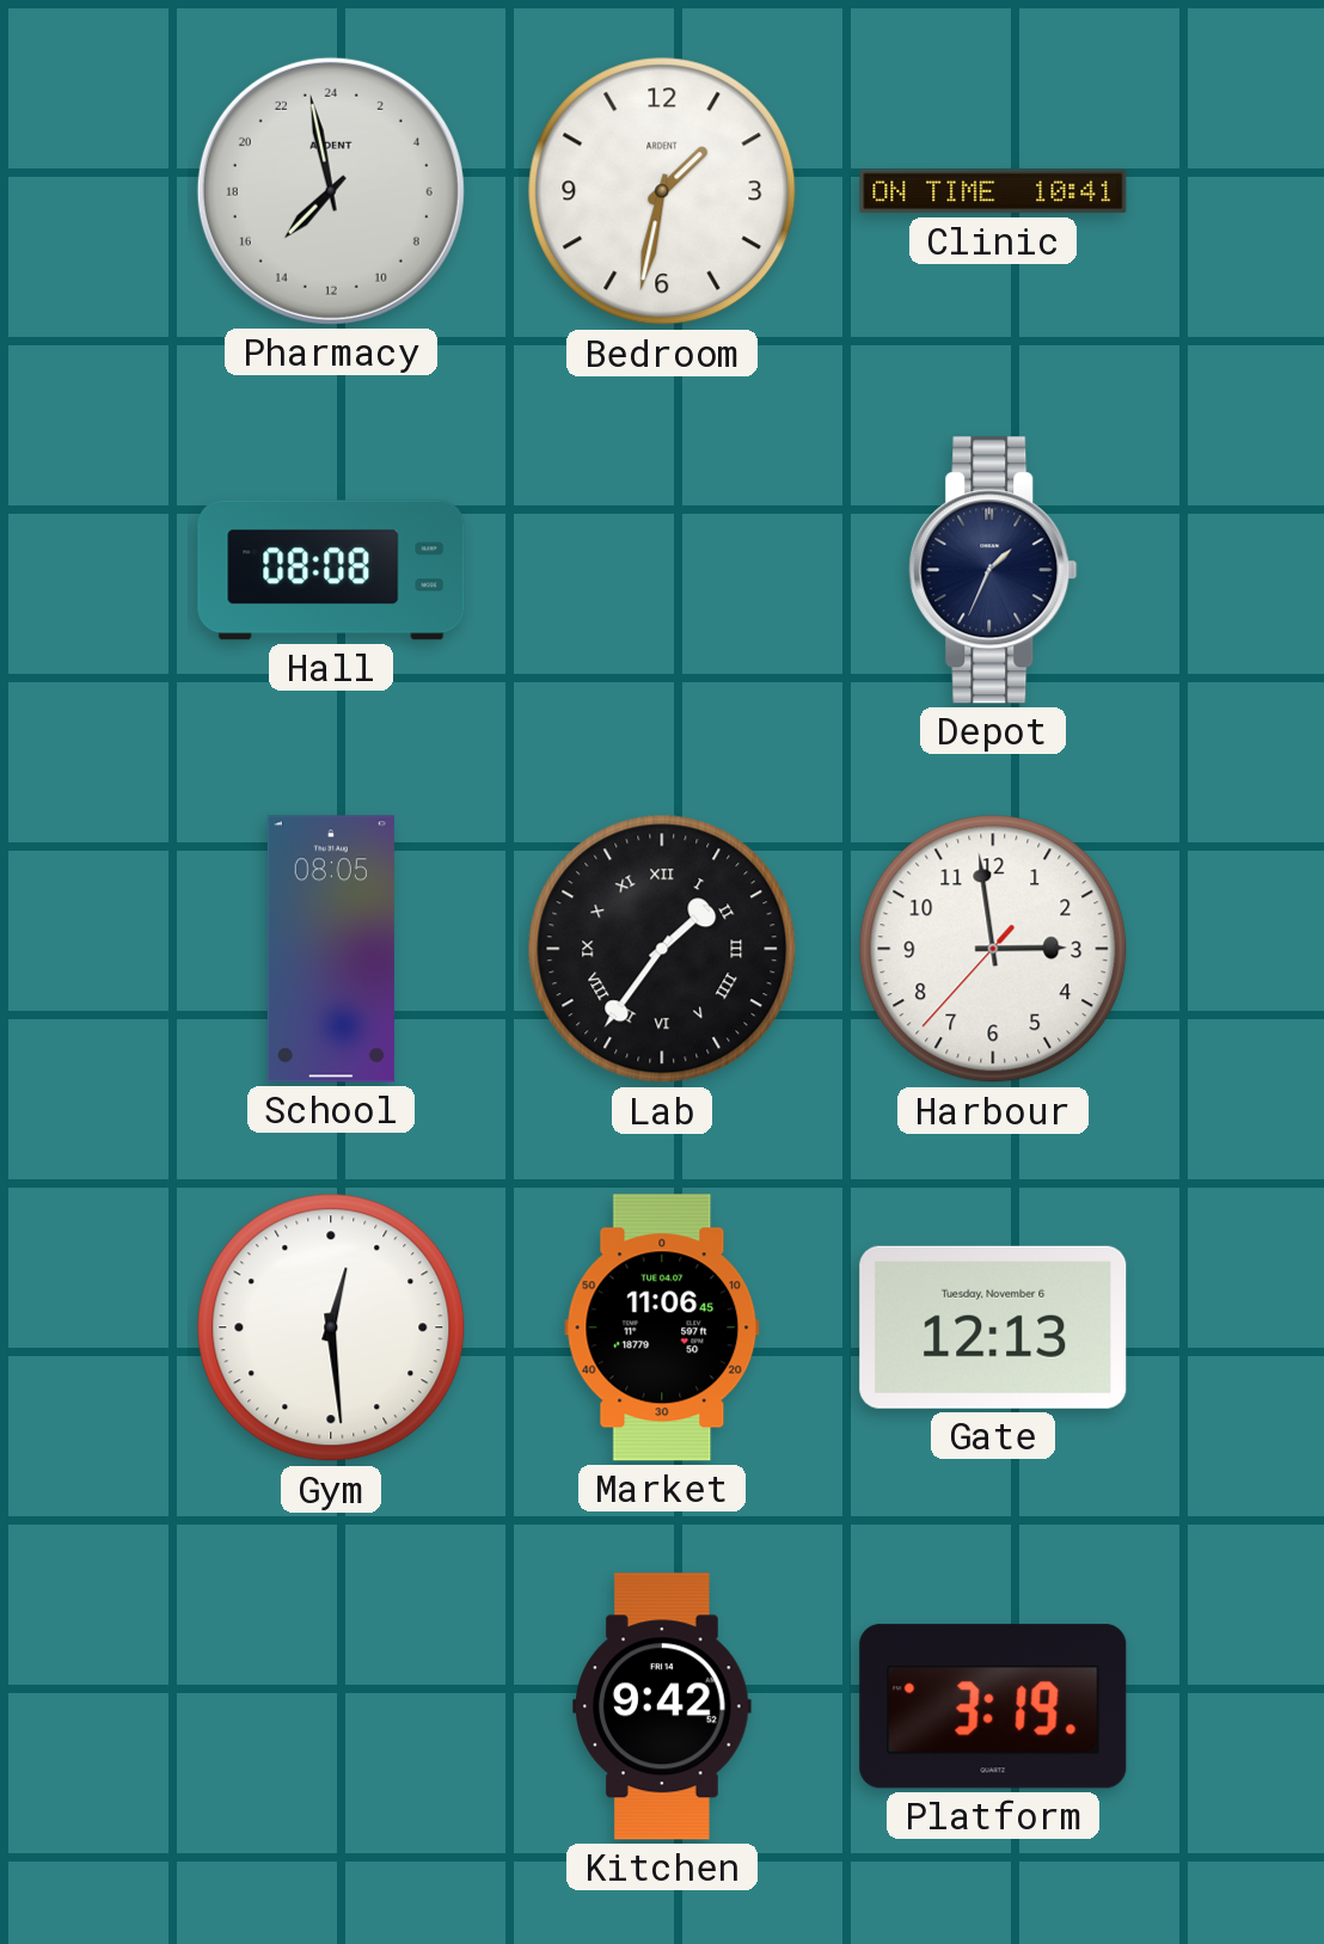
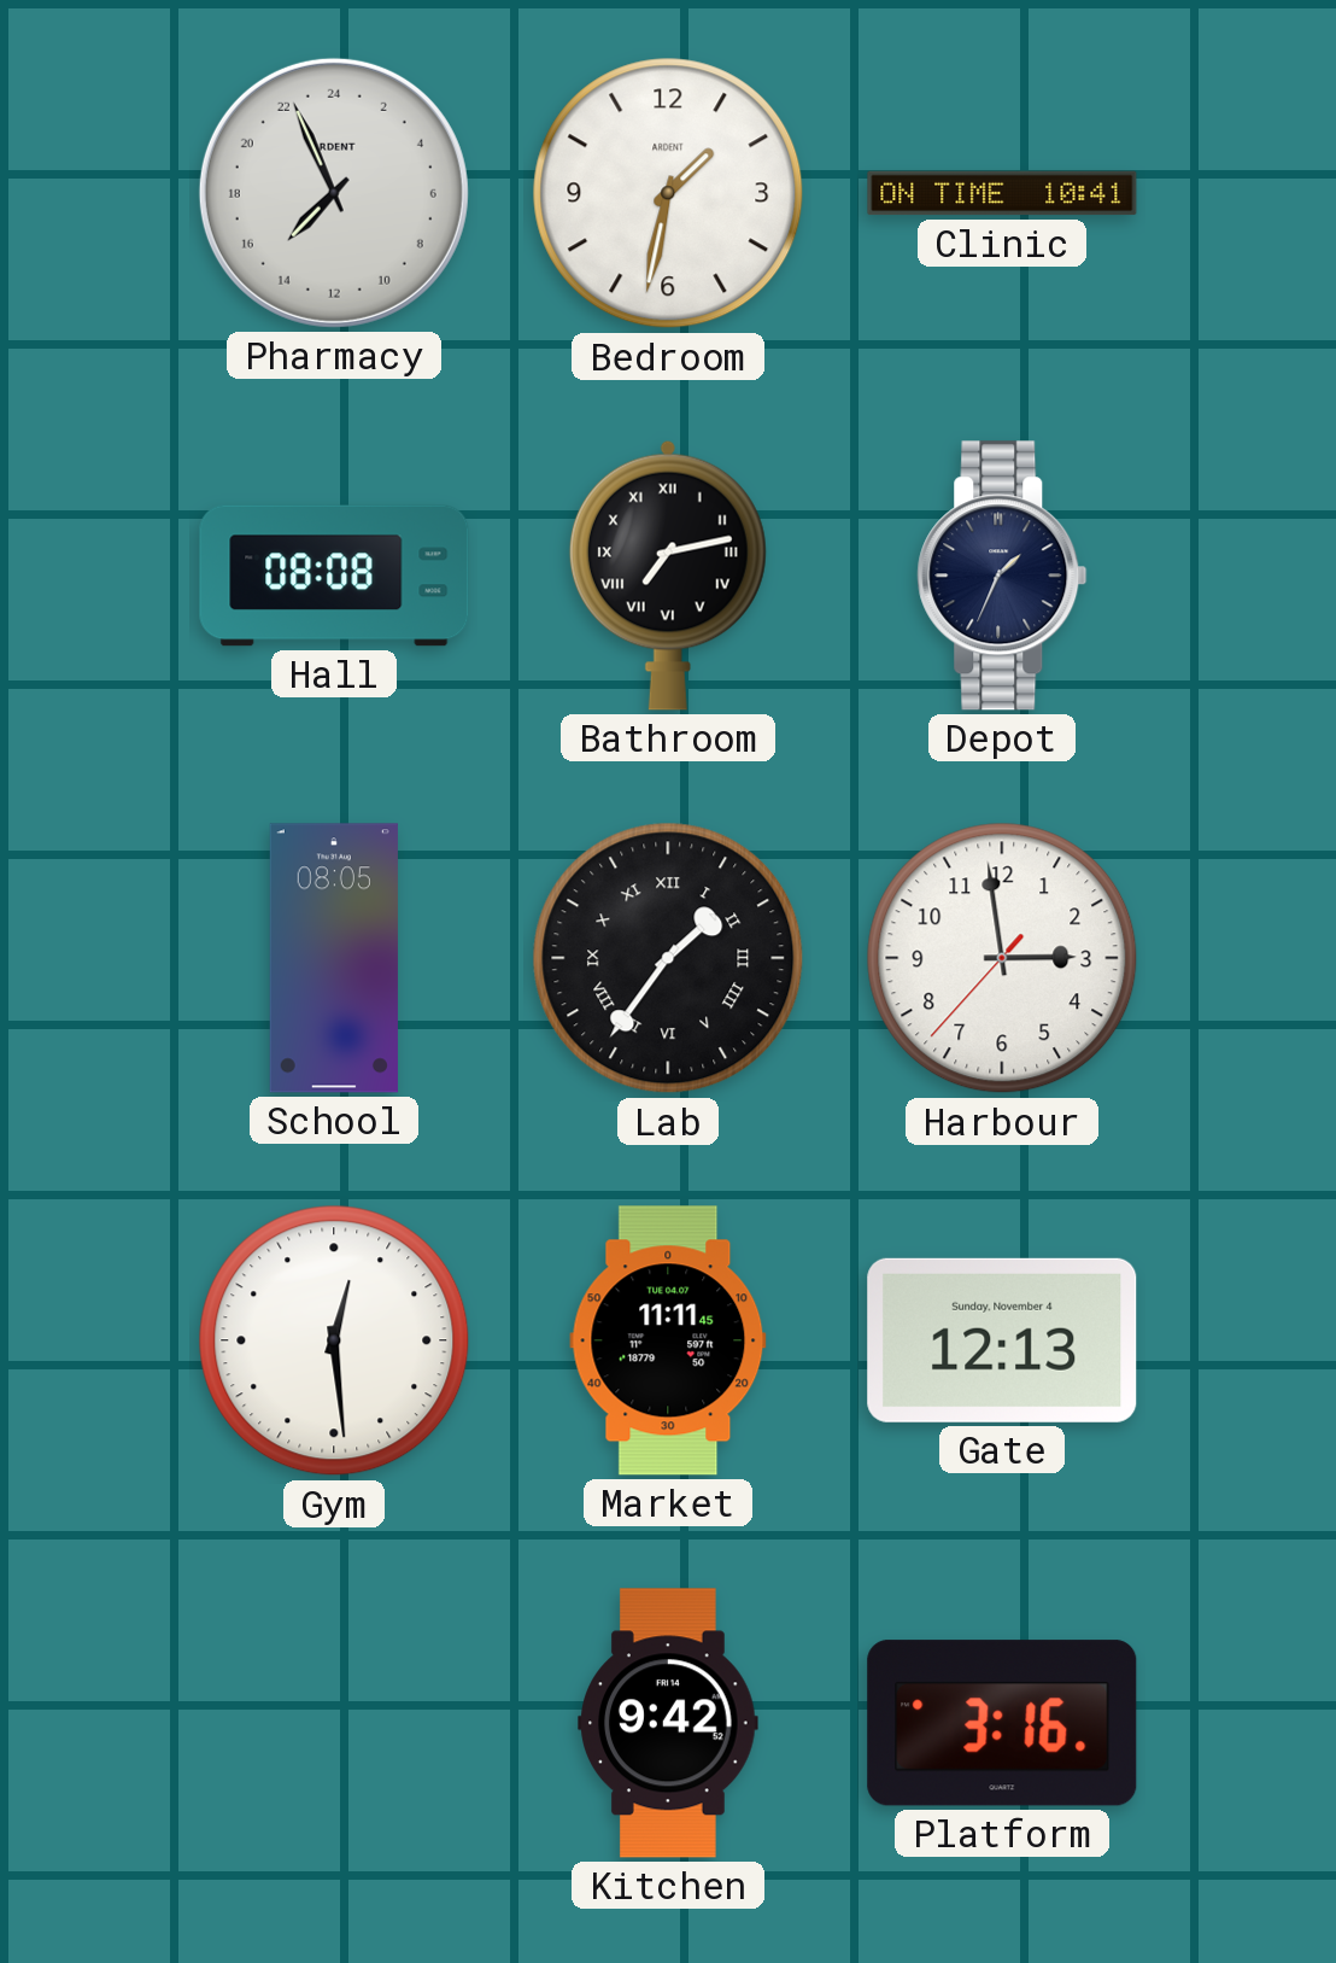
Pharmacy: 14:58 -> 14:56
Bathroom: none -> 7:13
Market: 11:06 -> 11:11
Gate date: Tuesday, November 6 -> Sunday, November 4
Platform: 3:19 -> 3:16
